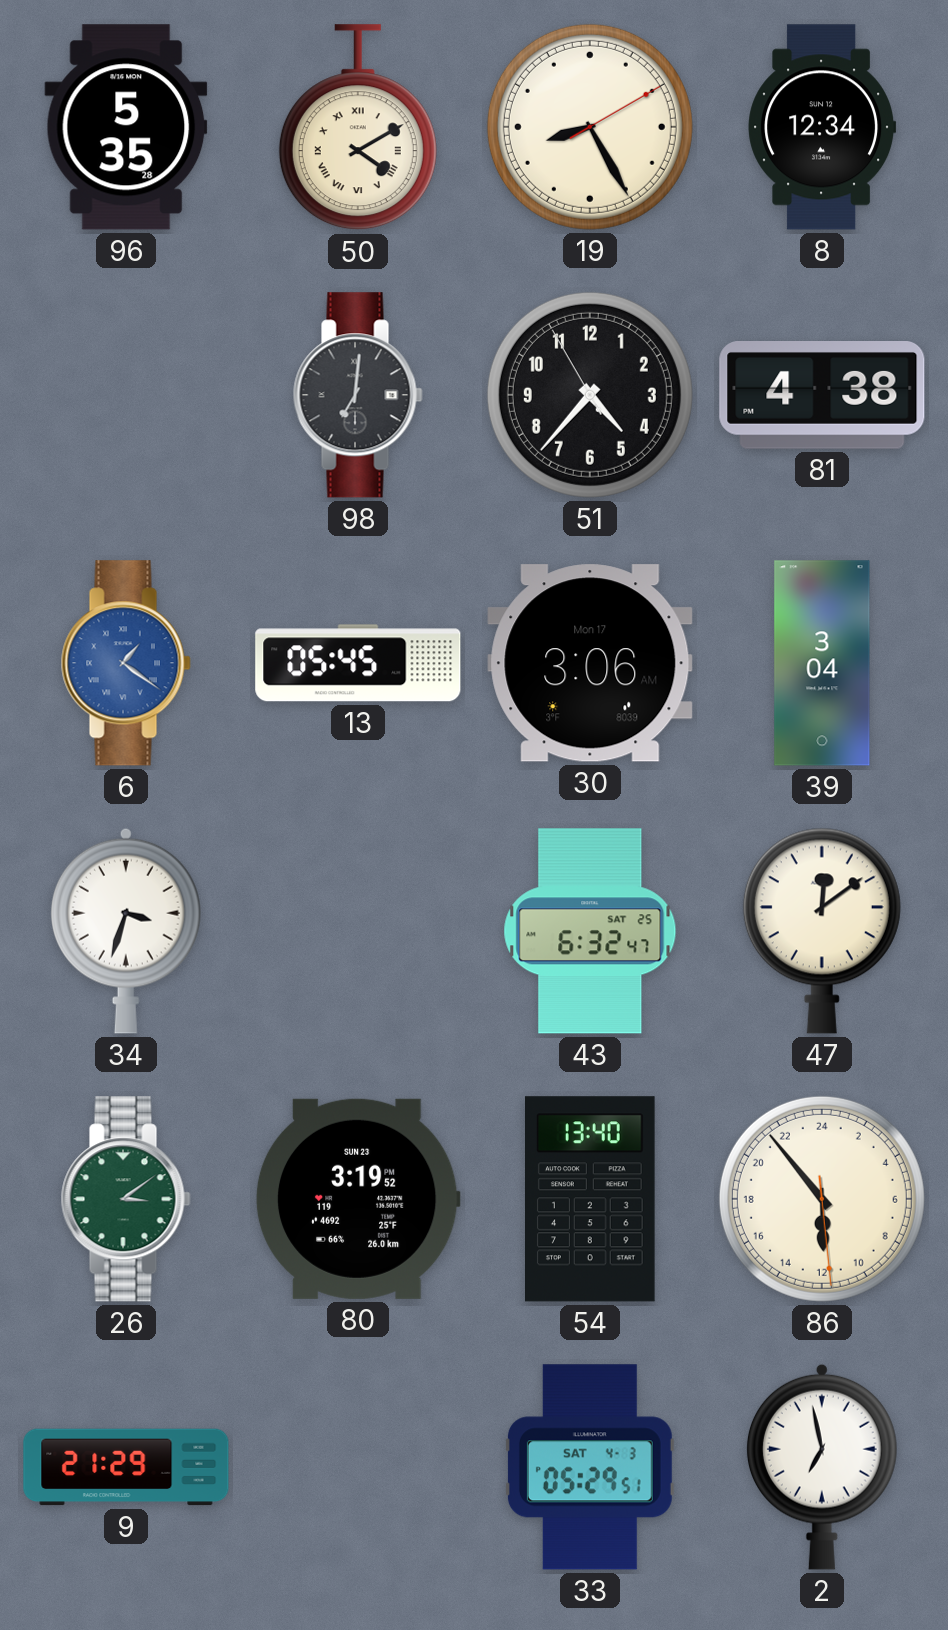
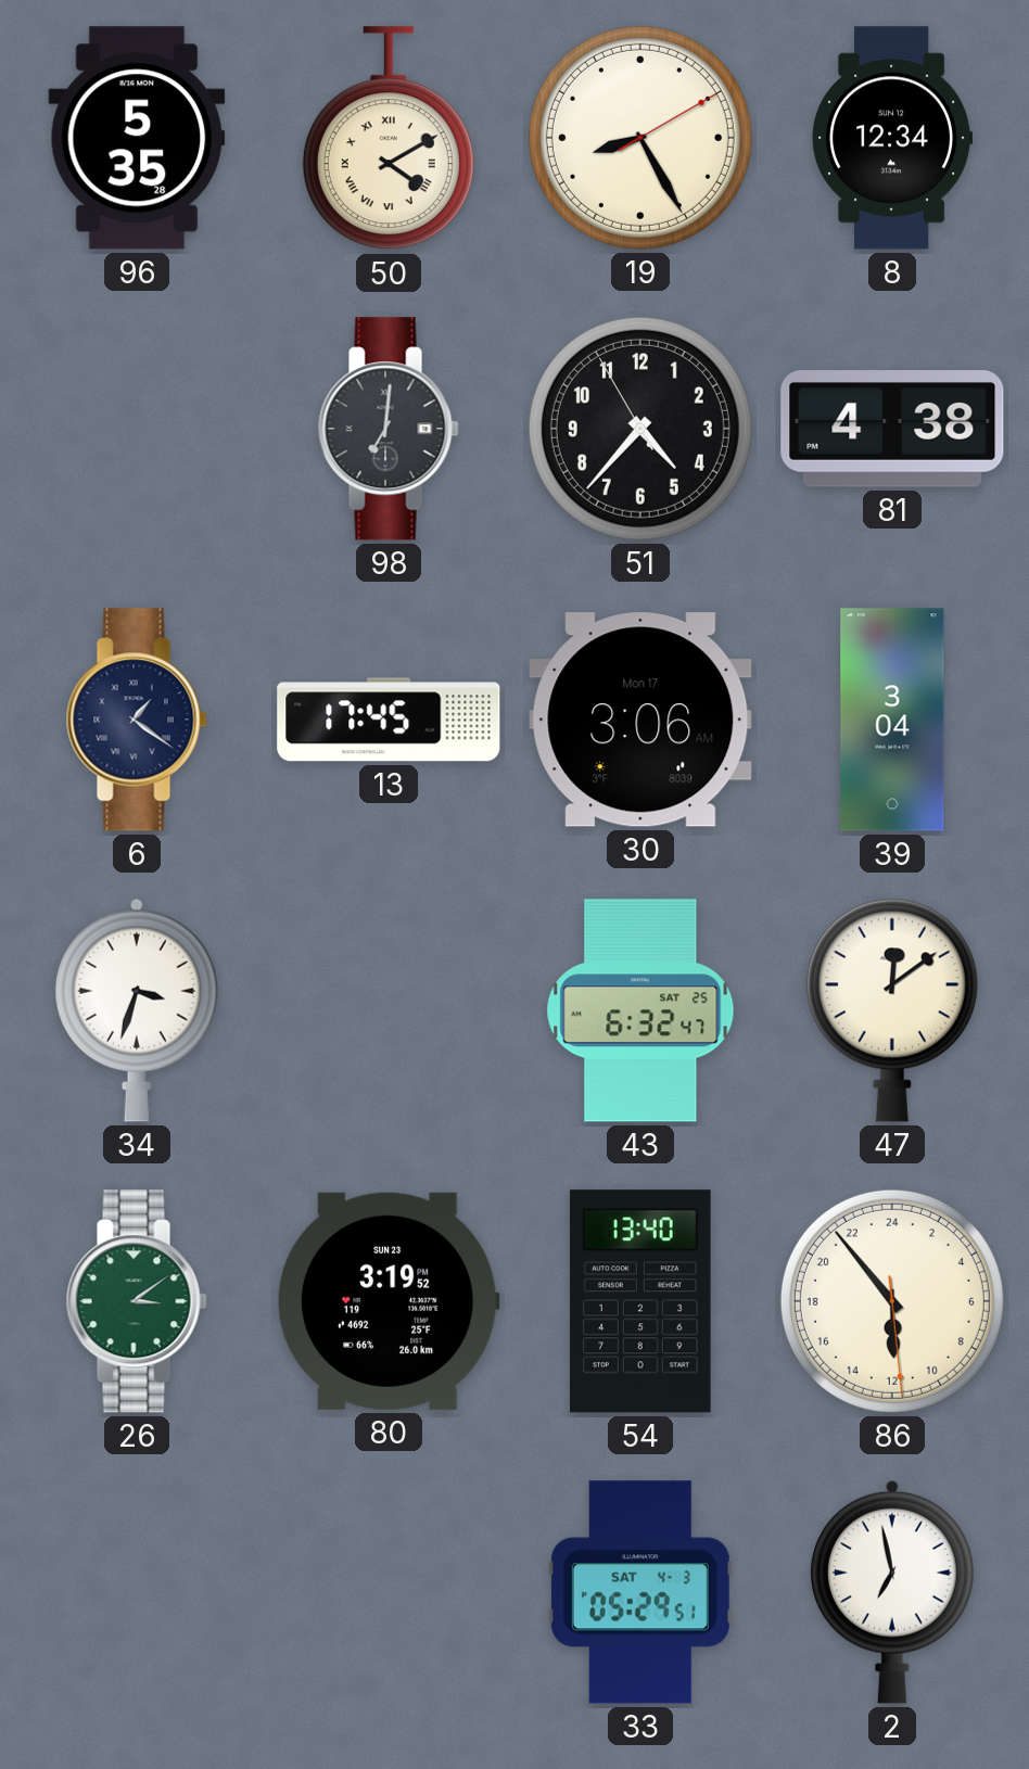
6 dial: blue -> navy
13: 05:45 -> 17:45
9: 21:29 -> none
